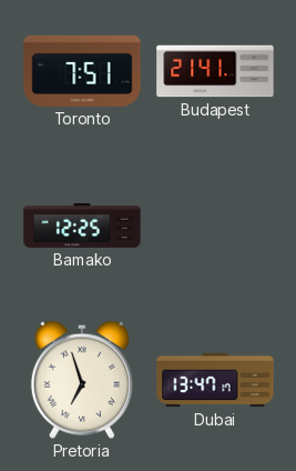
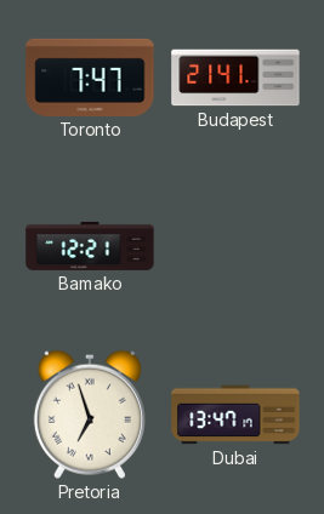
Toronto: 7:51 -> 7:47
Bamako: 12:25 -> 12:21
